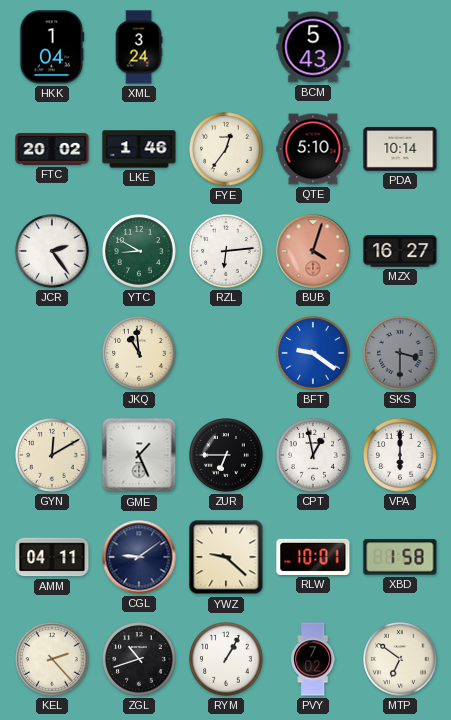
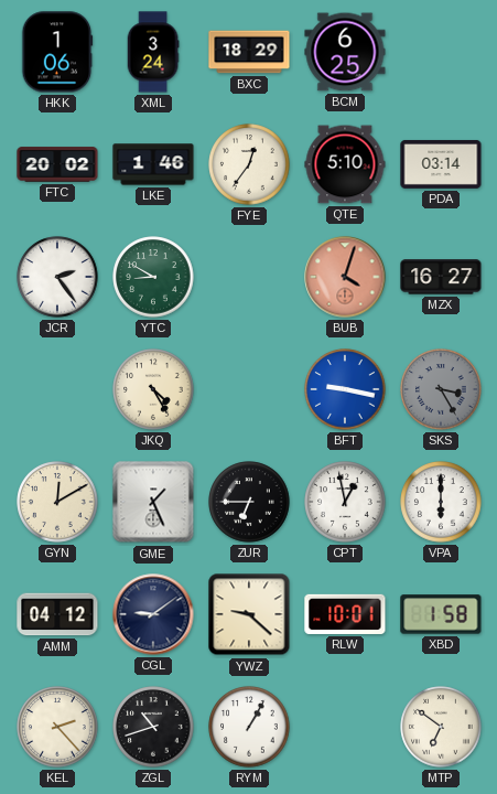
HKK: 1:04 -> 1:06
BXC: none -> 18:29
BCM: 5:43 -> 6:25
PDA: 10:14 -> 03:14
RZL: 6:14 -> none
JKQ: 10:59 -> 4:25
BFT: 9:21 -> 9:17
SKS: 3:30 -> 3:25
AMM: 04:11 -> 04:12
PVY: 7:02 -> none
